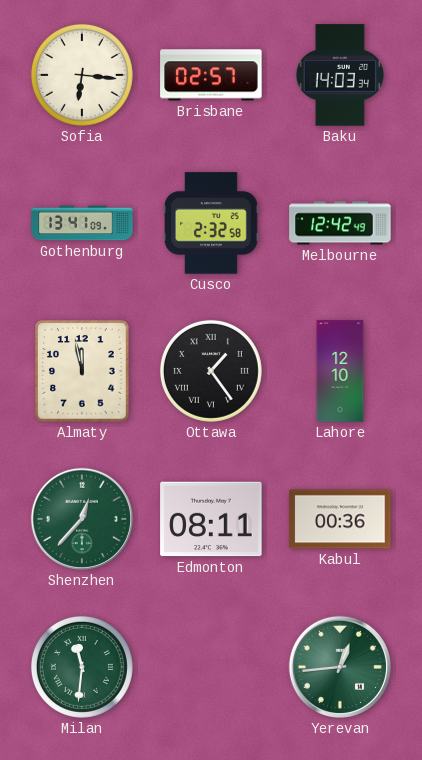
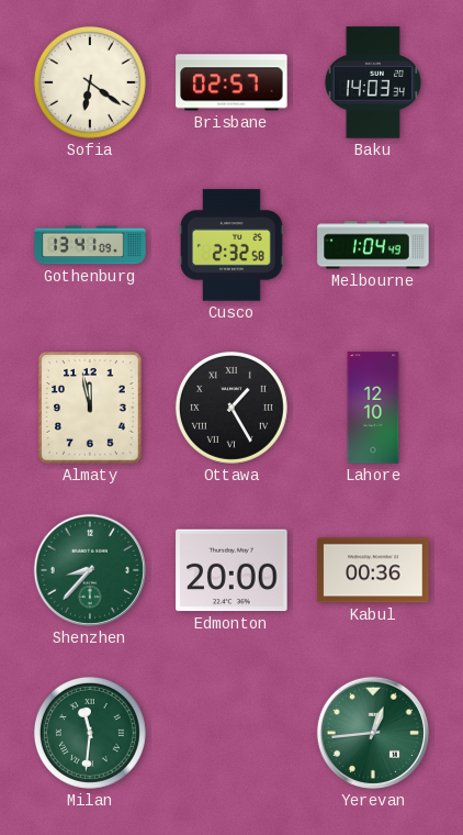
Sofia: 6:16 -> 6:21
Melbourne: 12:42 -> 1:04
Ottawa: 1:24 -> 1:25
Shenzhen: 12:37 -> 8:37
Edmonton: 08:11 -> 20:00
